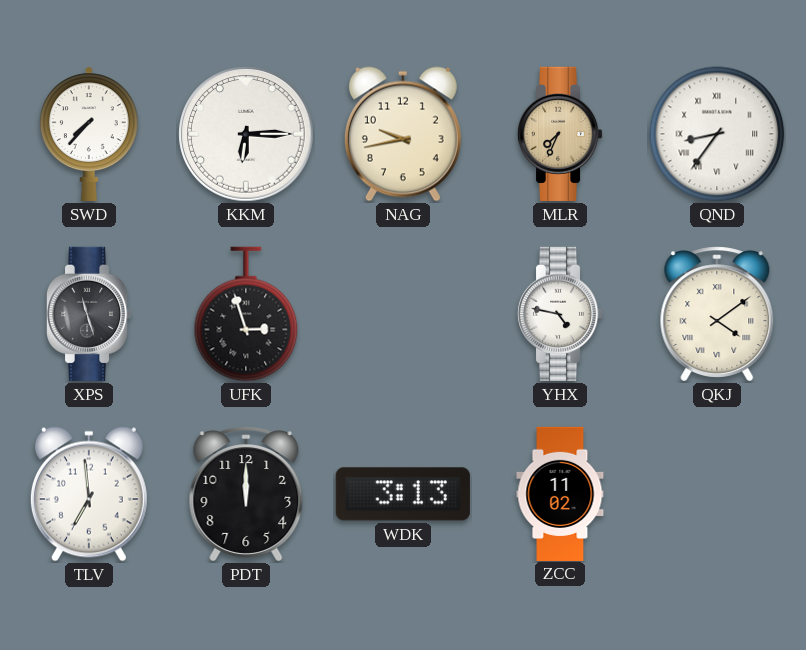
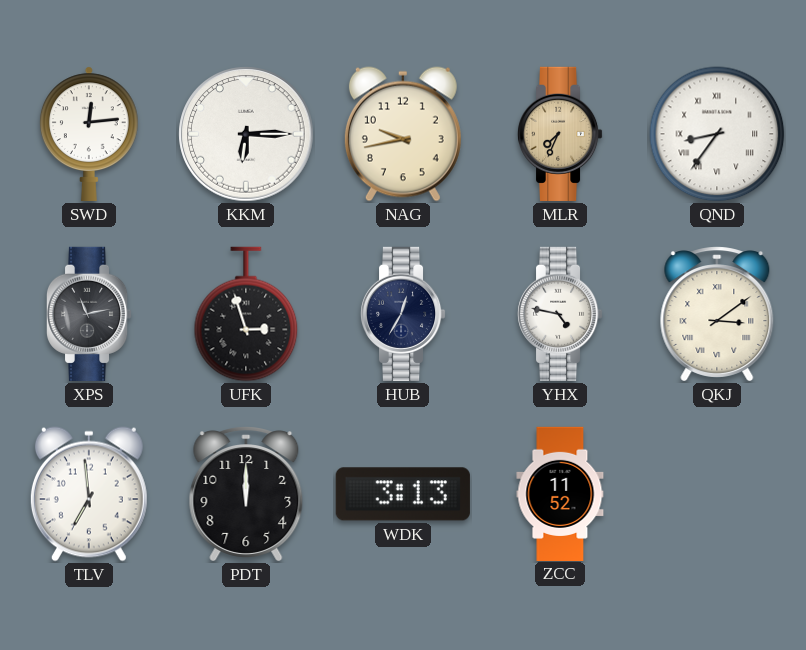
SWD: 7:37 -> 12:14
XPS: 11:27 -> 11:13
HUB: none -> 12:35
QKJ: 4:09 -> 3:09
ZCC: 11:02 -> 11:52
